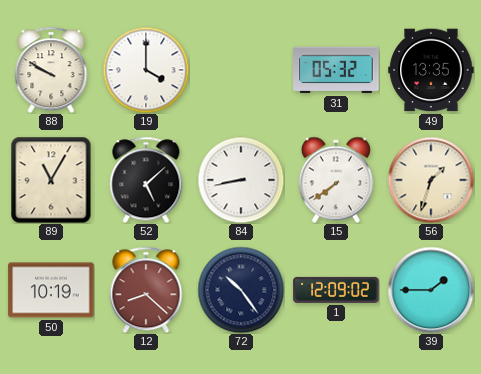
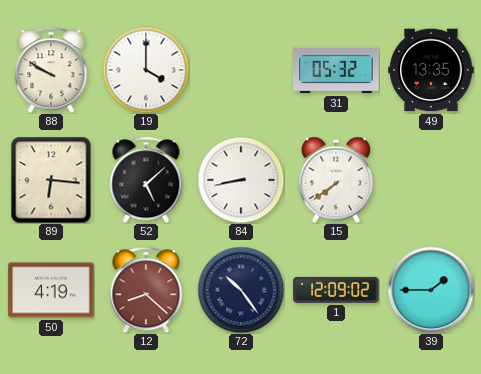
89: 11:05 -> 6:16
56: 1:33 -> none
50: 10:19 -> 4:19
